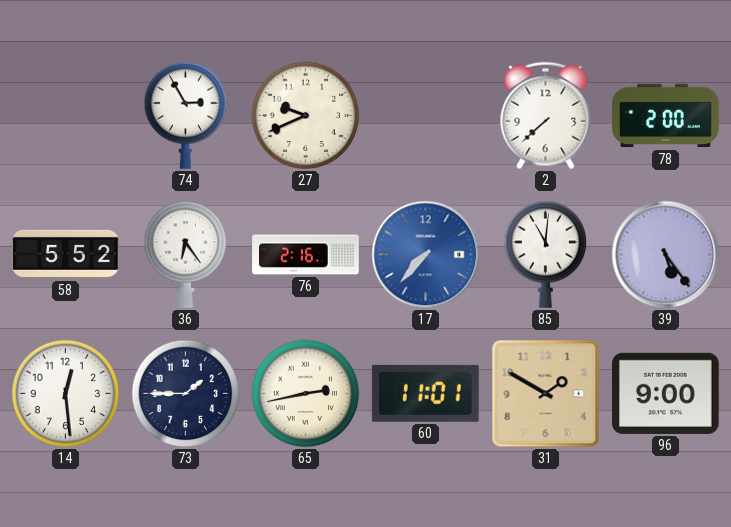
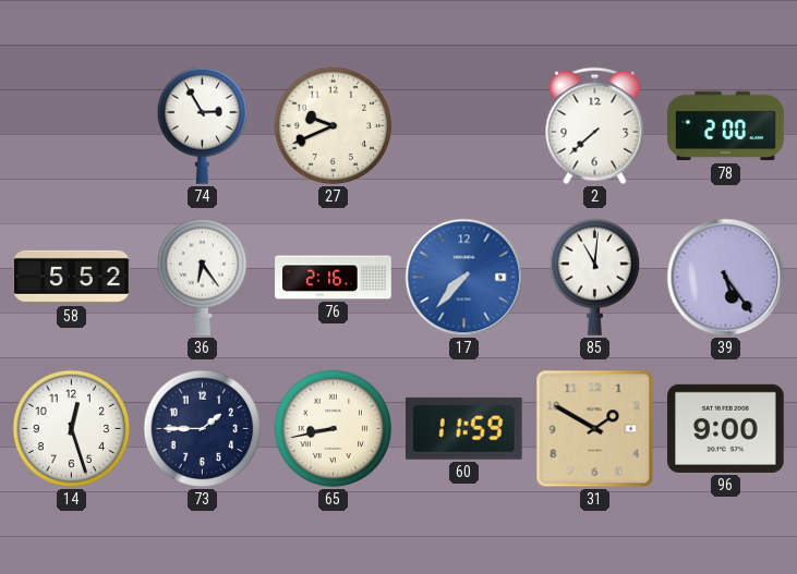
14: 12:29 -> 12:27
65: 2:43 -> 8:43
60: 11:01 -> 11:59
